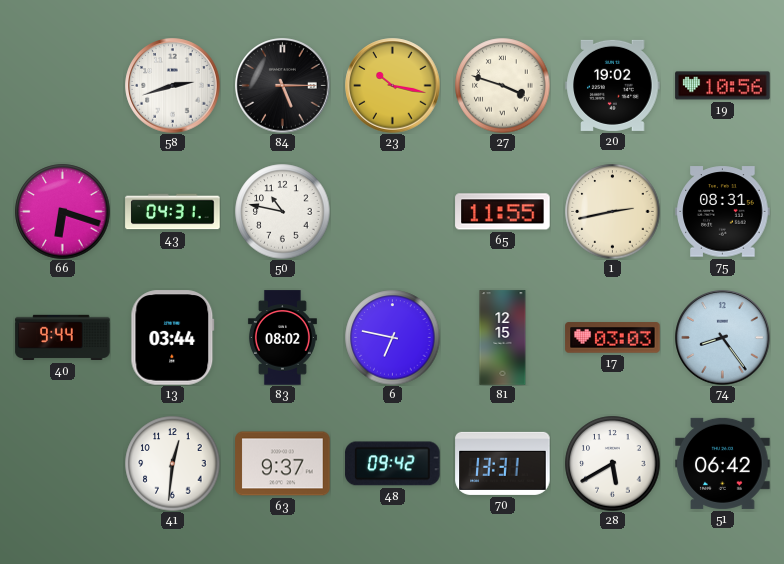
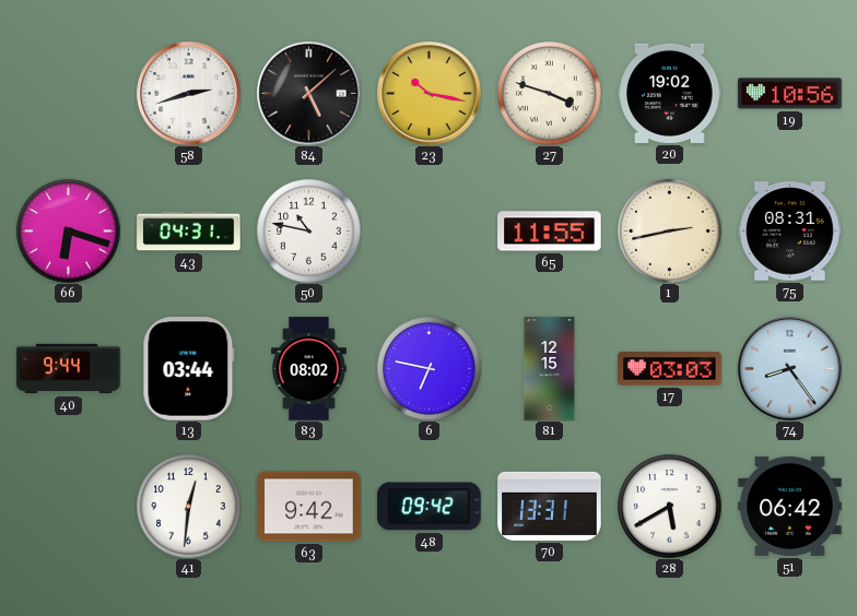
84: 5:15 -> 5:08
63: 9:37 -> 9:42
